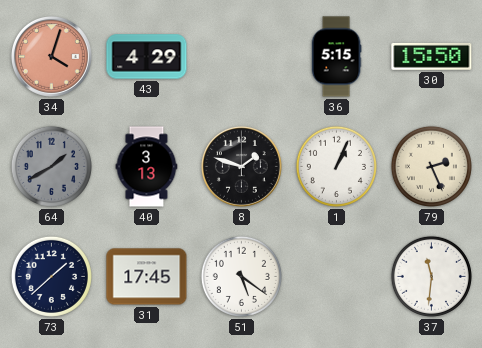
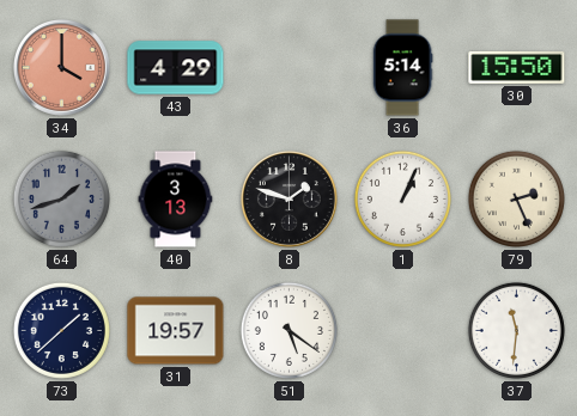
34: 4:03 -> 4:00
36: 5:15 -> 5:14
64: 1:40 -> 1:42
31: 17:45 -> 19:57
